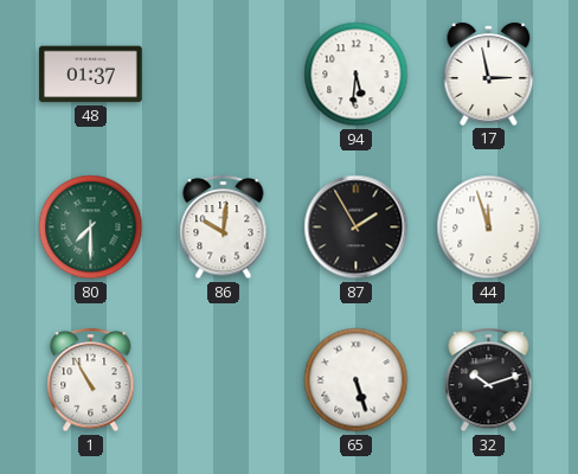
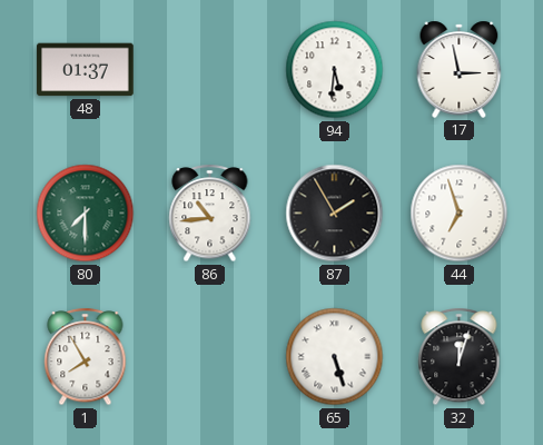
86: 10:01 -> 10:44
44: 11:57 -> 6:57
1: 10:55 -> 7:55
32: 10:12 -> 12:03
